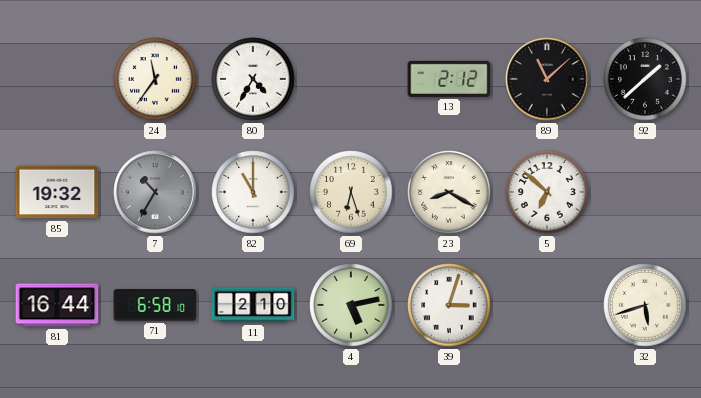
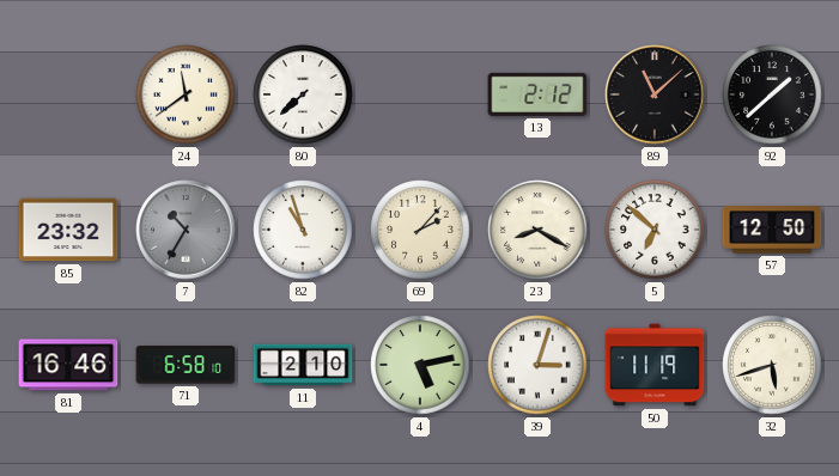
24: 11:36 -> 11:39
80: 4:35 -> 7:38
85: 19:32 -> 23:32
82: 11:00 -> 10:57
69: 6:27 -> 2:07
57: none -> 12:50
81: 16:44 -> 16:46
50: none -> 11:19
